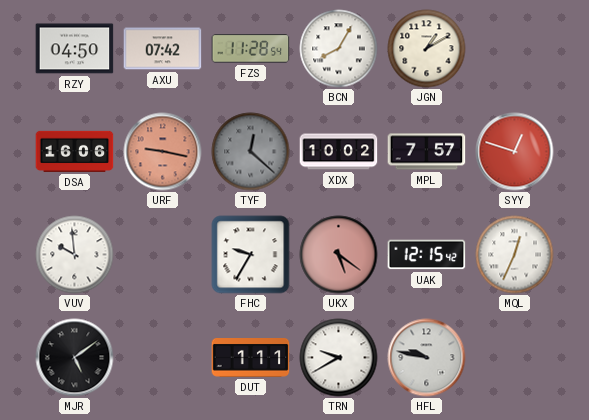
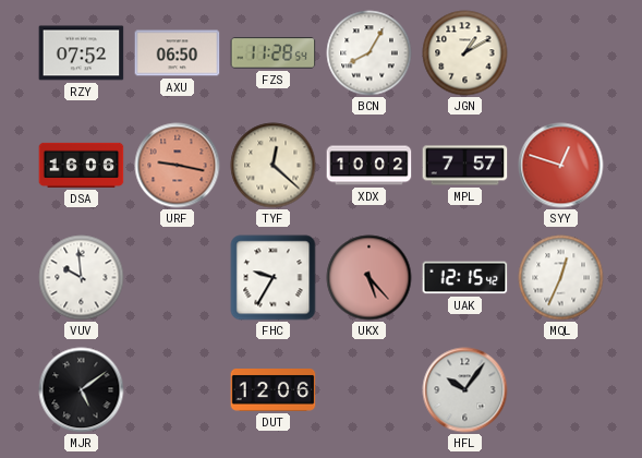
RZY: 04:50 -> 07:52
AXU: 07:42 -> 06:50
TYF dial: grey -> cream
UKX: 5:21 -> 5:23
DUT: 1:11 -> 12:06
TRN: 9:40 -> none
HFL: 9:47 -> 10:06
